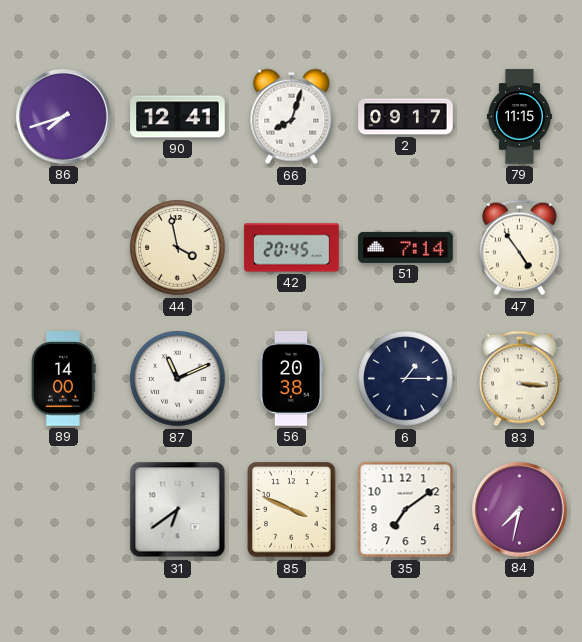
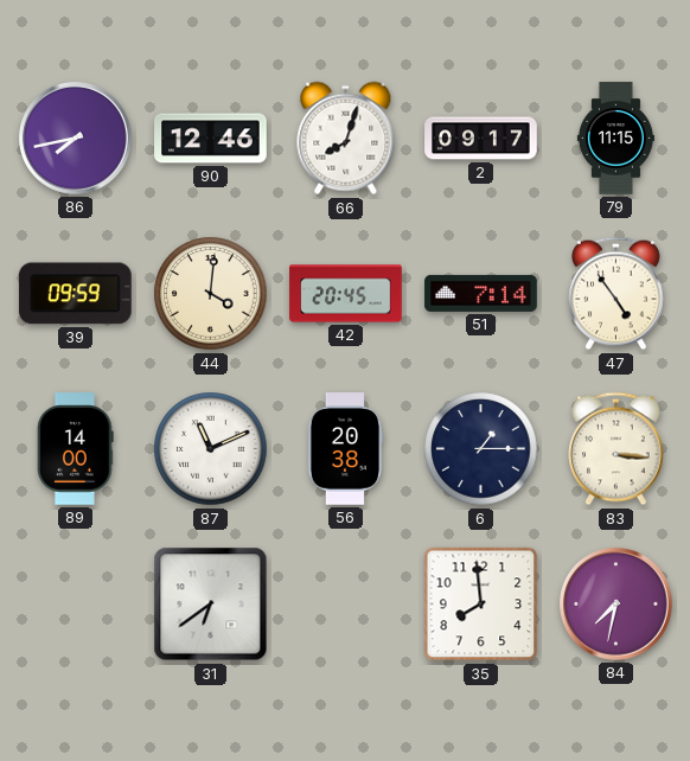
86: 7:42 -> 7:43
90: 12:41 -> 12:46
39: none -> 09:59
44: 3:58 -> 4:01
85: 3:49 -> none
35: 7:09 -> 7:59
